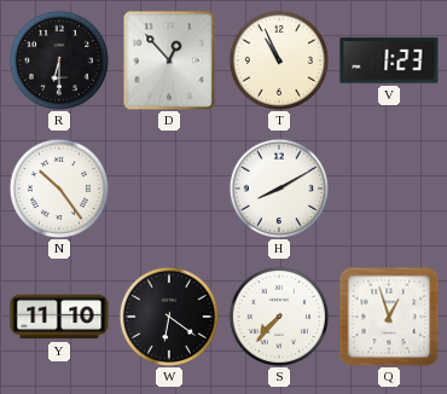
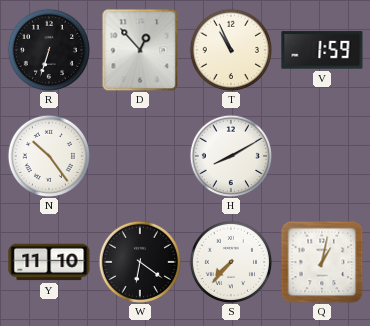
R: 6:30 -> 6:33
V: 1:23 -> 1:59
Q: 12:57 -> 1:02
